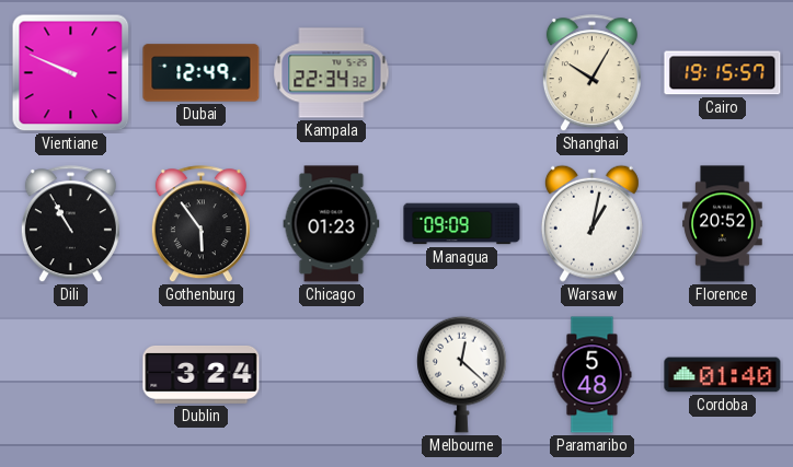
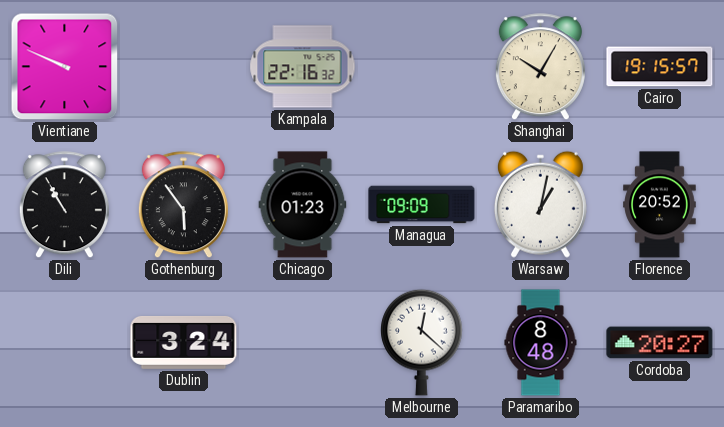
Dubai: 12:49 -> none
Kampala: 22:34 -> 22:16
Paramaribo: 5:48 -> 8:48
Cordoba: 01:40 -> 20:27
